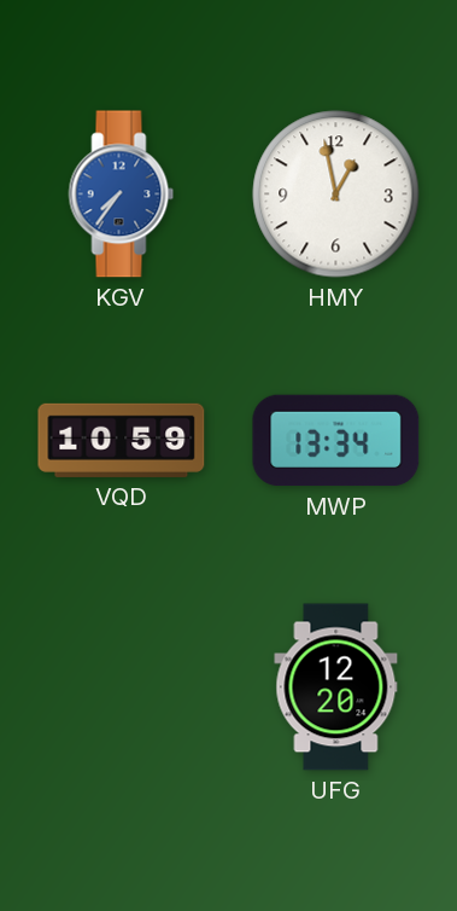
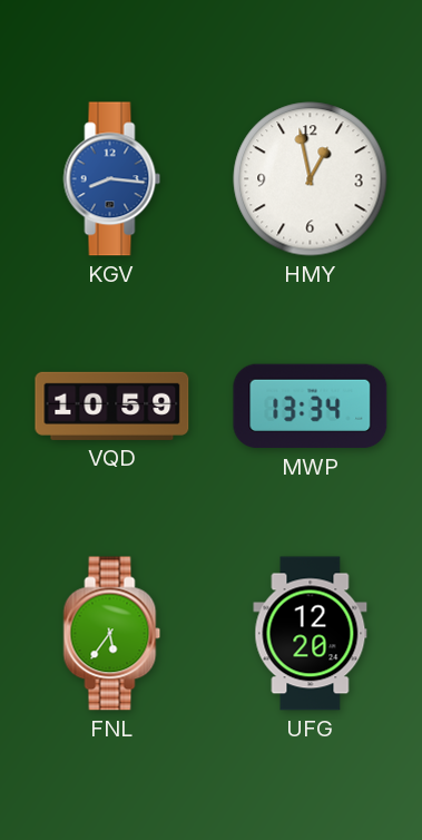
KGV: 7:36 -> 8:16
FNL: none -> 5:36
